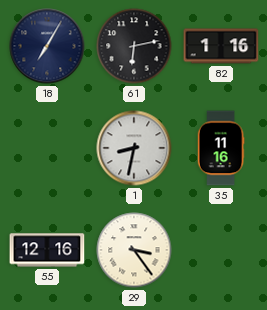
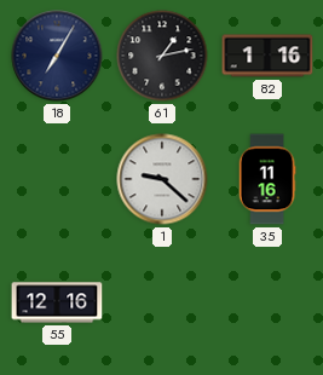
61: 6:13 -> 1:13
1: 8:32 -> 9:22
29: 3:24 -> none
